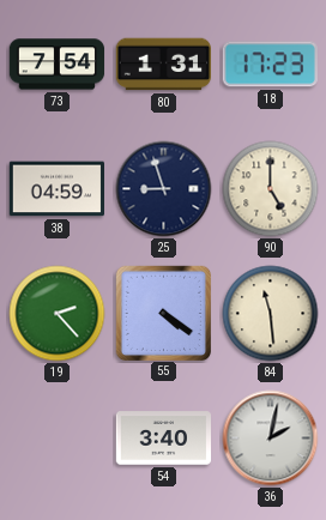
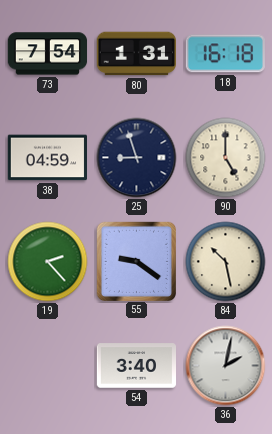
18: 17:23 -> 16:18
55: 4:21 -> 9:21
84: 11:29 -> 10:28
